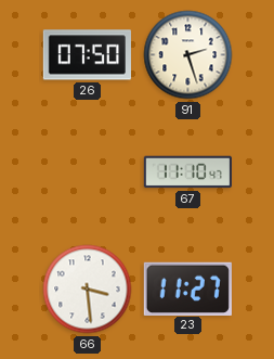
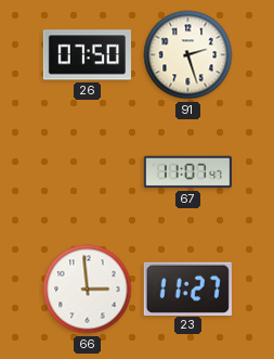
67: 11:10 -> 11:07
66: 3:29 -> 2:59
